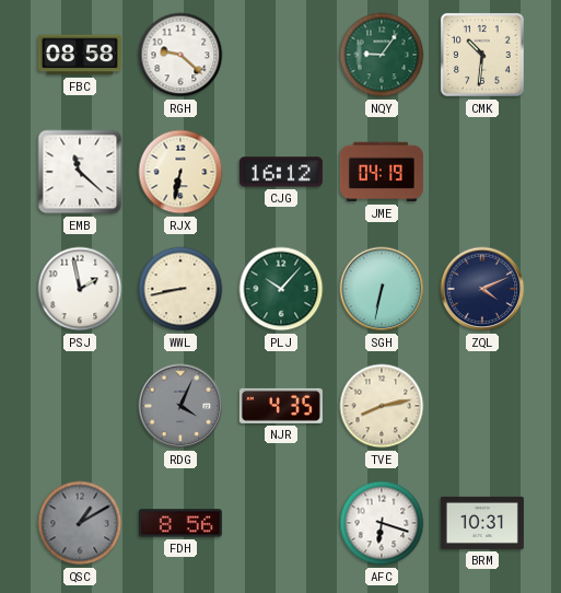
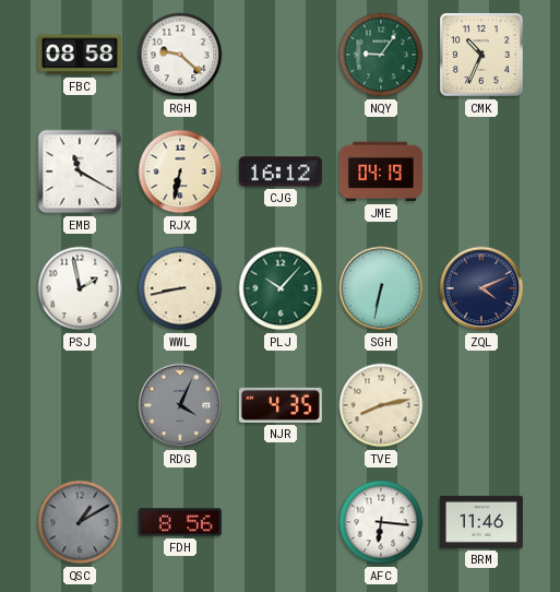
CMK: 10:31 -> 10:34
EMB: 11:22 -> 11:20
AFC: 6:18 -> 6:16
BRM: 10:31 -> 11:46
